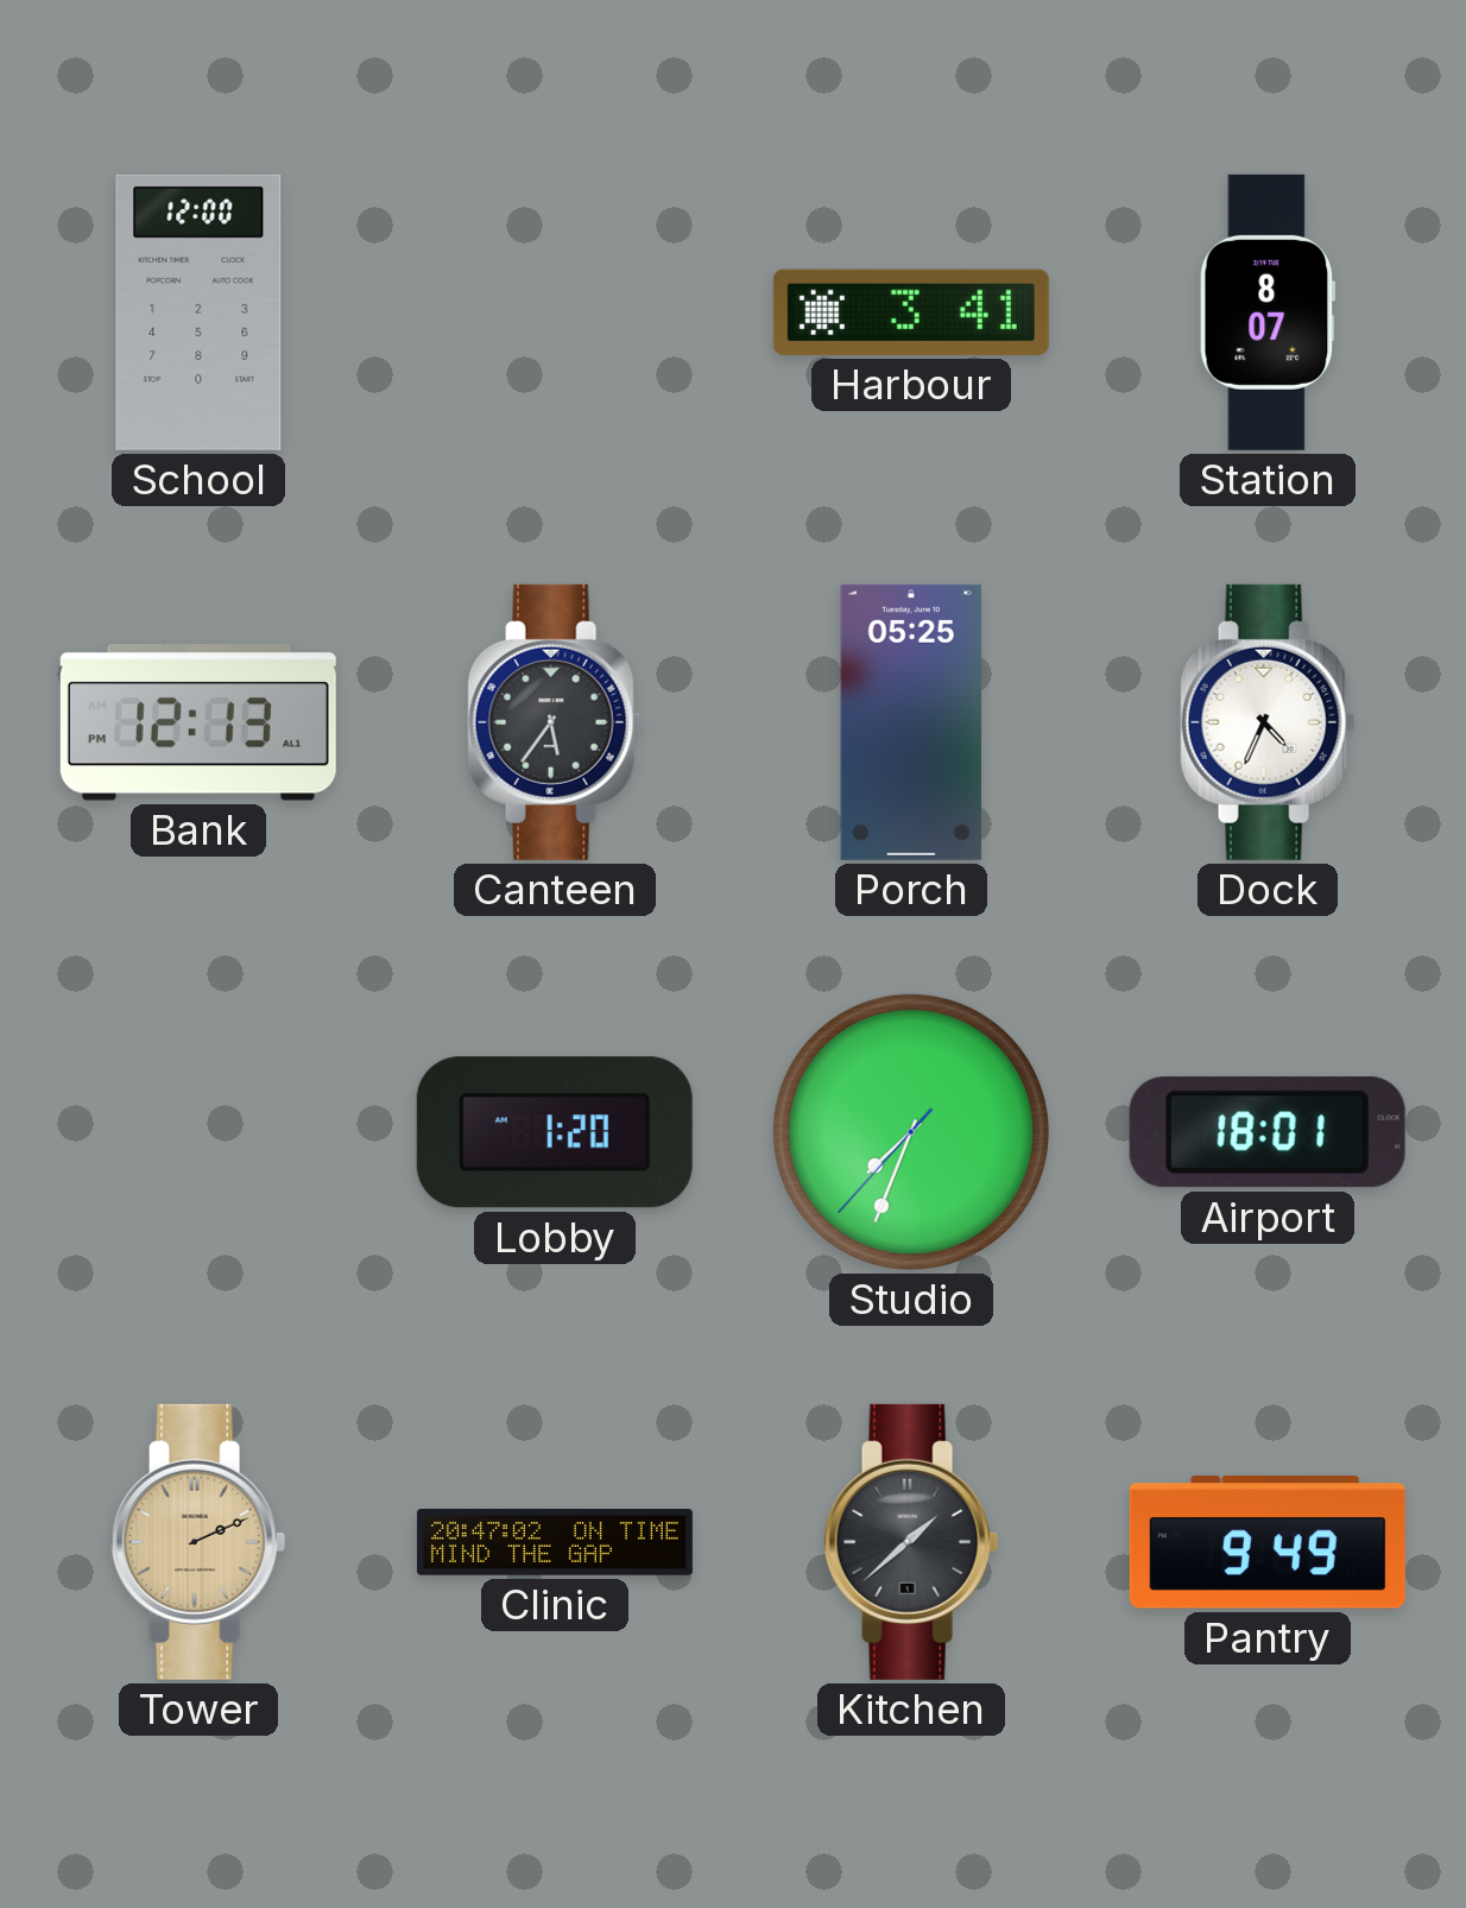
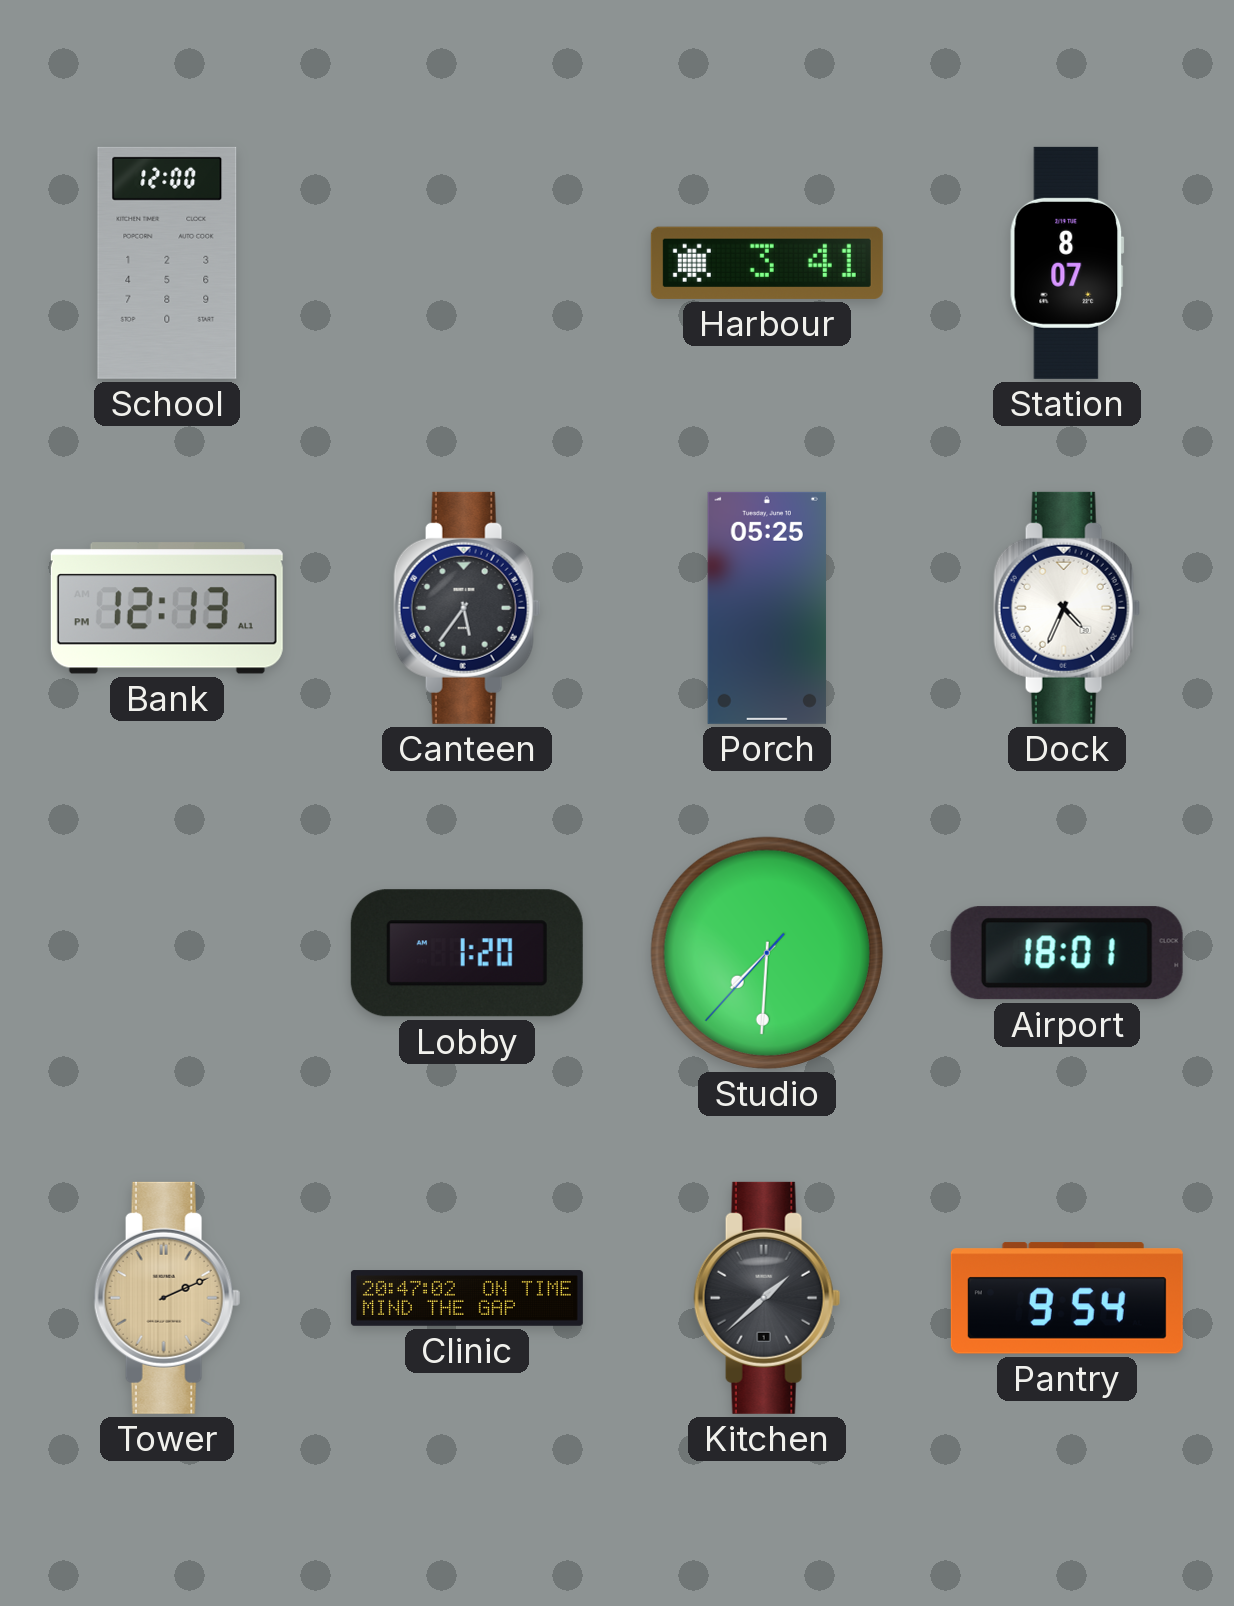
Studio: 7:33 -> 7:30
Pantry: 9:49 -> 9:54
